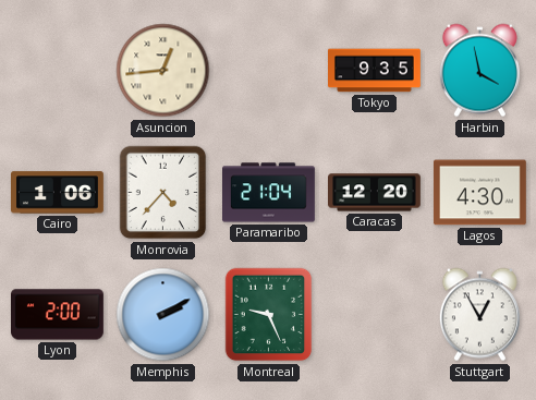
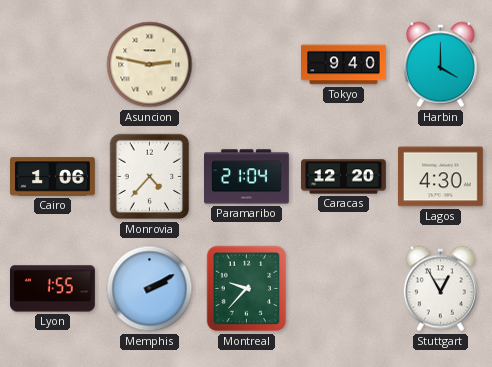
Asuncion: 12:44 -> 2:47
Tokyo: 9:35 -> 9:40
Harbin: 3:58 -> 4:00
Lyon: 2:00 -> 1:55
Montreal: 9:26 -> 9:37
